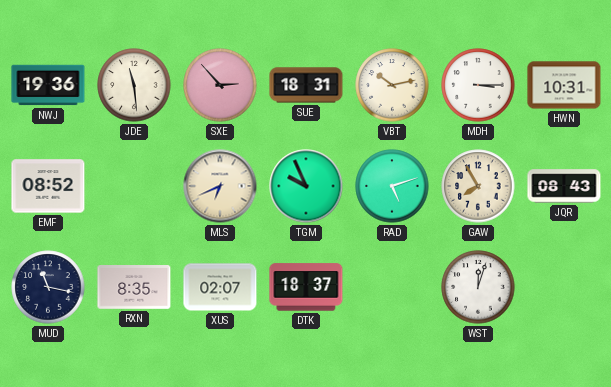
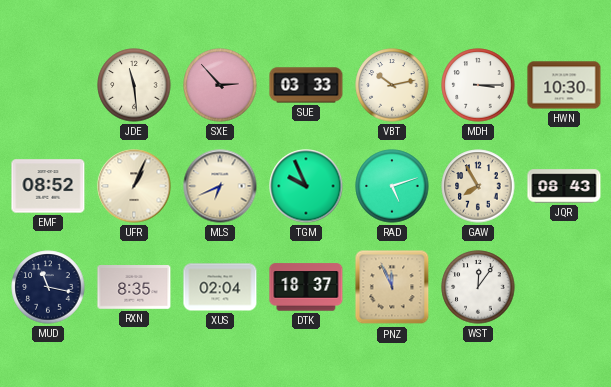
NWJ: 19:36 -> none
SUE: 18:31 -> 03:33
HWN: 10:31 -> 10:30
UFR: none -> 1:04
XUS: 02:07 -> 02:04
PNZ: none -> 11:56
WST: 12:03 -> 12:06
